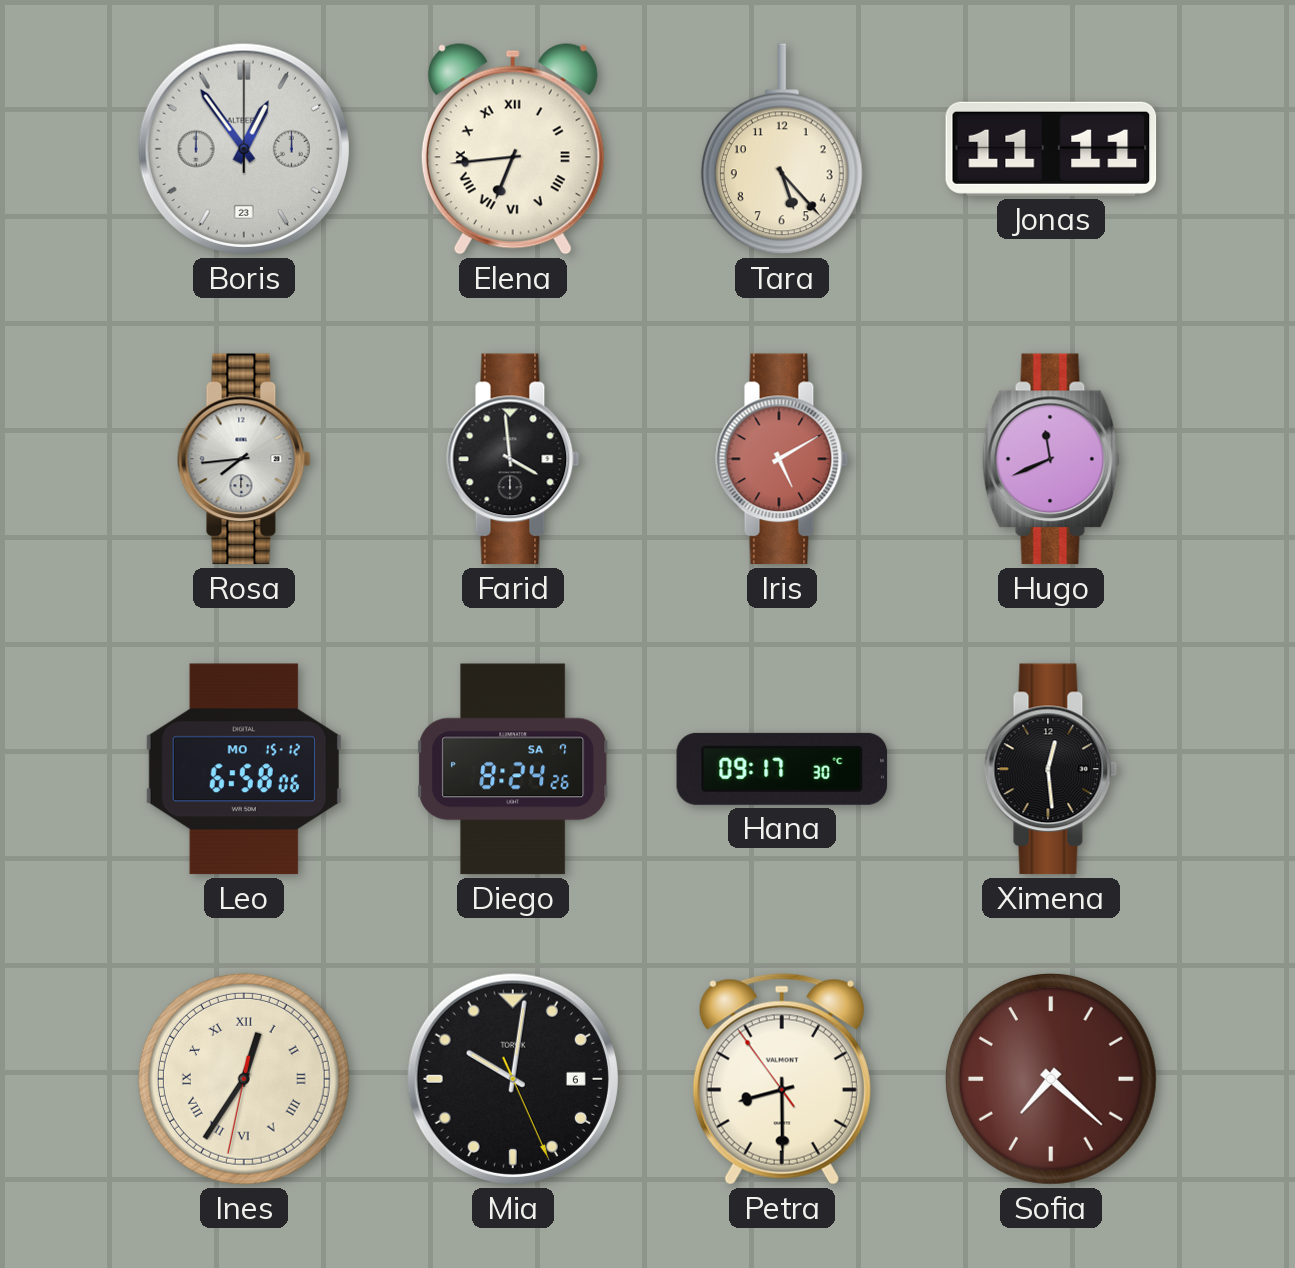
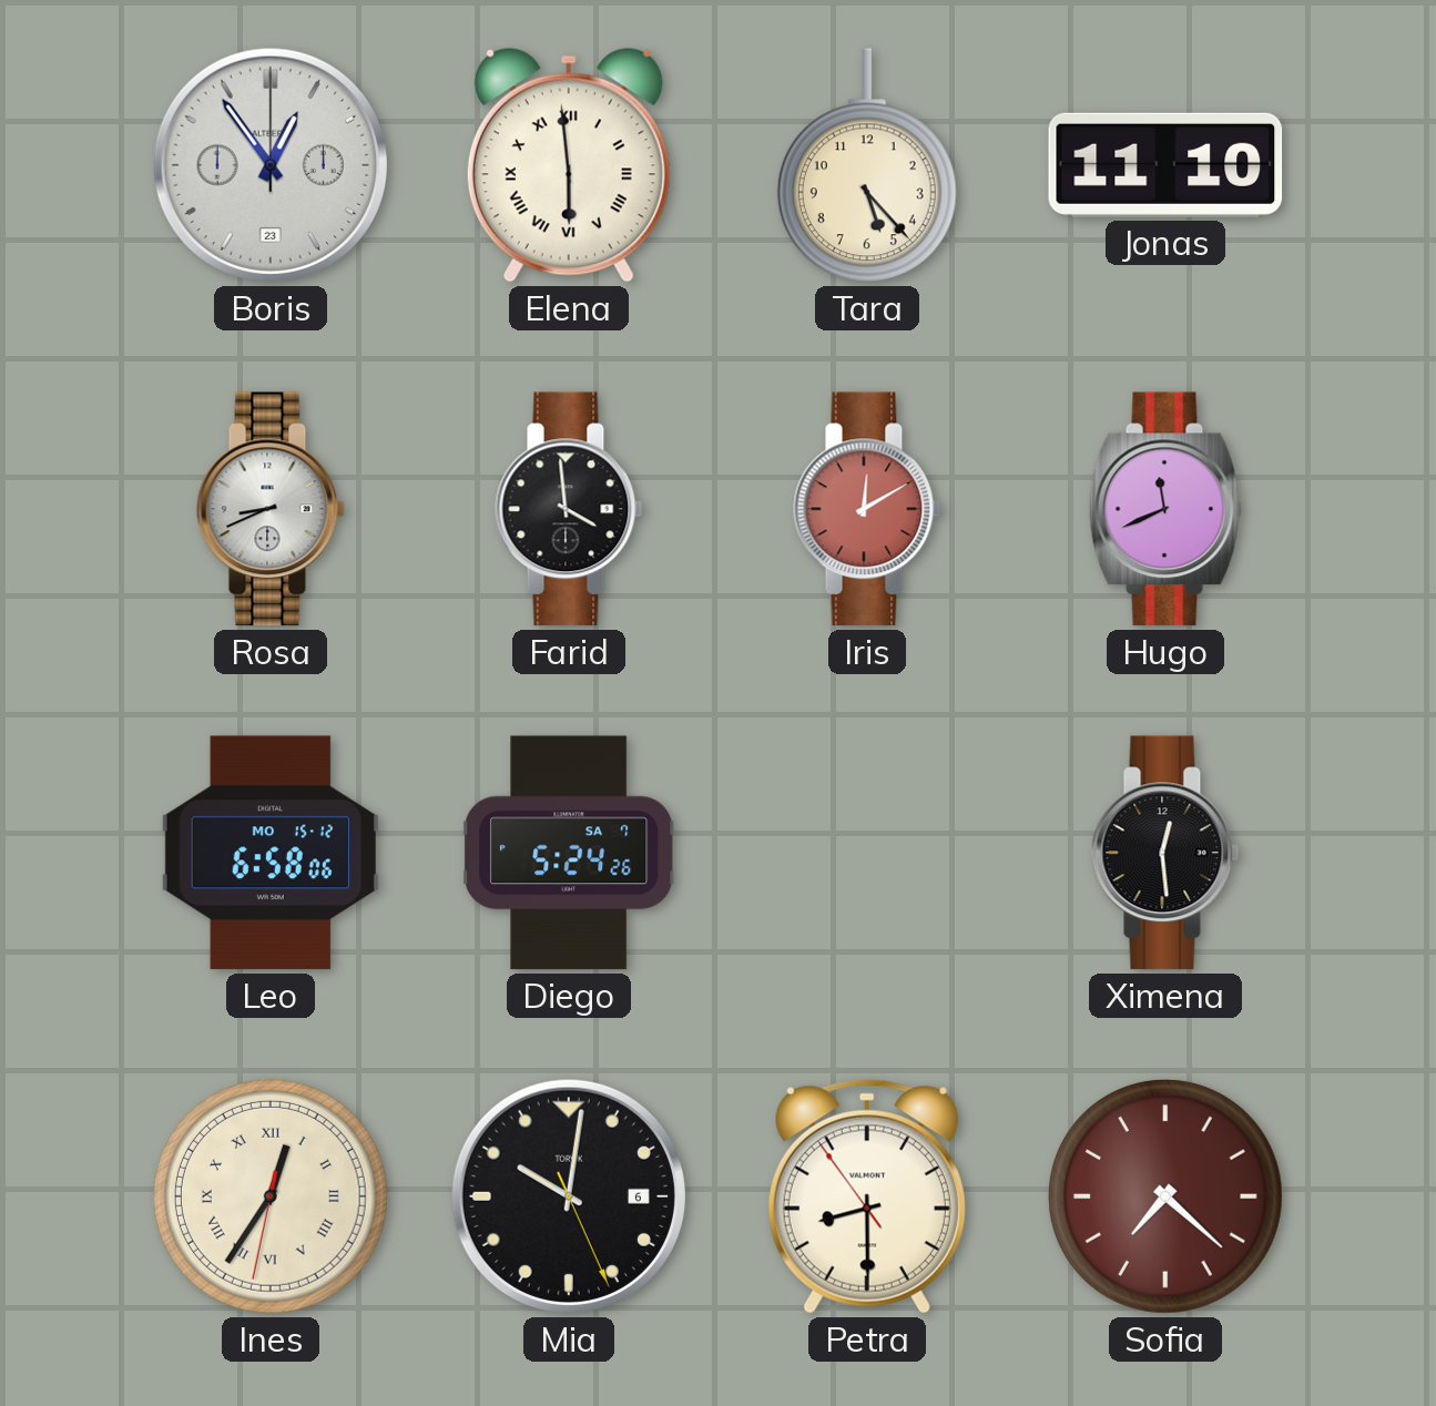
Elena: 6:44 -> 5:59
Jonas: 11:11 -> 11:10
Rosa: 7:44 -> 8:41
Iris: 5:10 -> 12:10
Diego: 8:24 -> 5:24
Hana: 09:17 -> none
